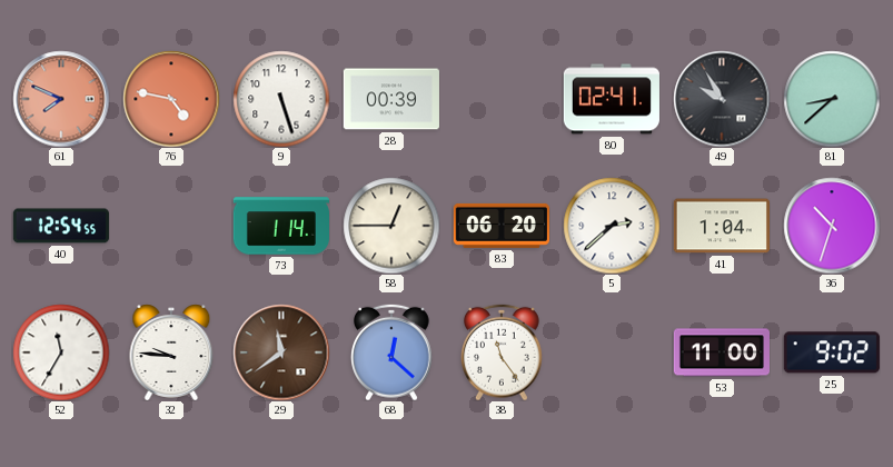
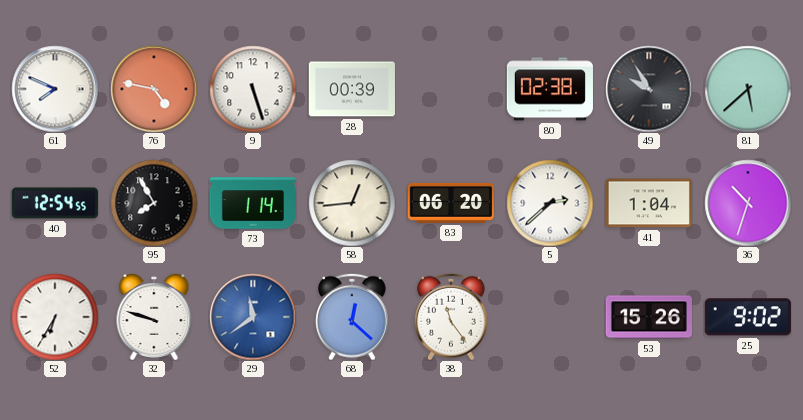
61 dial: salmon -> white
80: 02:41 -> 02:38
81: 8:38 -> 5:38
95: none -> 7:55
58: 12:45 -> 12:44
52: 11:35 -> 6:35
32: 9:46 -> 9:48
29 dial: brown -> blue
53: 11:00 -> 15:26
